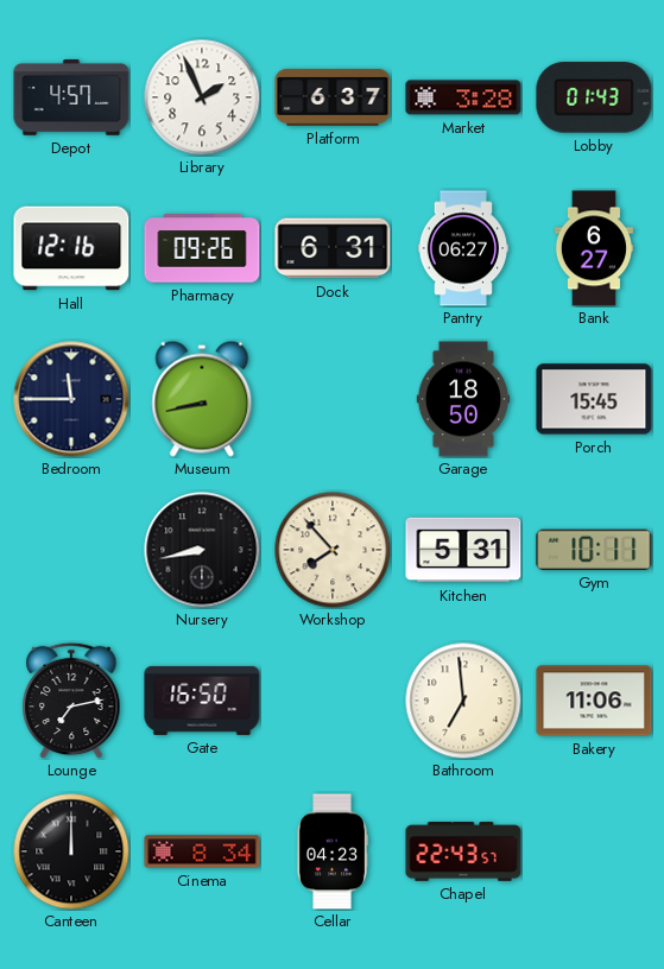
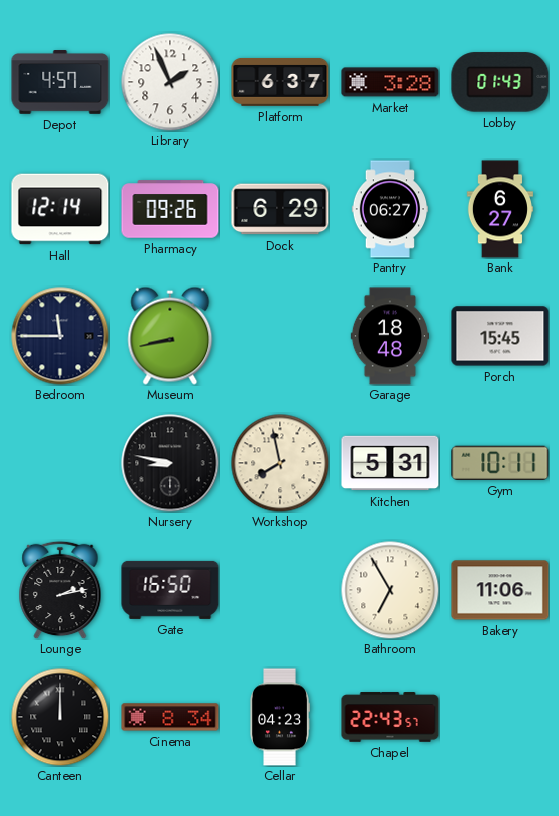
Hall: 12:16 -> 12:14
Dock: 6:31 -> 6:29
Garage: 18:50 -> 18:48
Nursery: 8:43 -> 8:47
Workshop: 7:53 -> 7:58
Lounge: 7:13 -> 2:13
Bathroom: 6:59 -> 6:55
